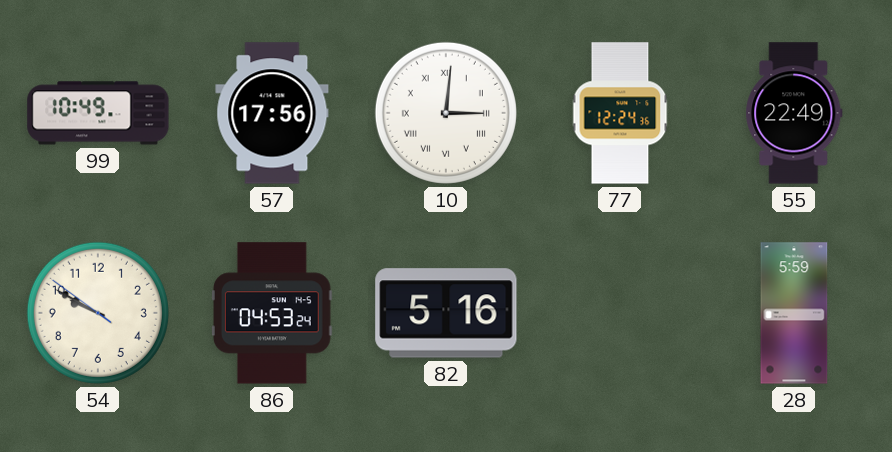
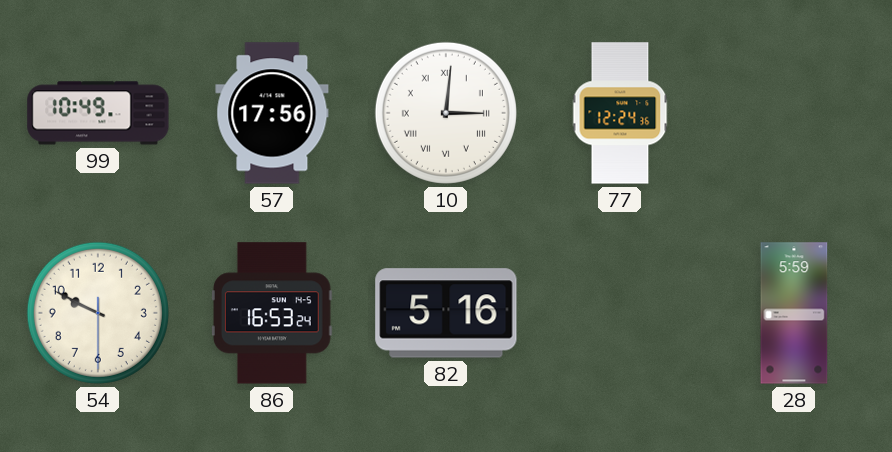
55: 22:49 -> none
54: 9:49:51 -> 9:49:30
86: 04:53 -> 16:53
